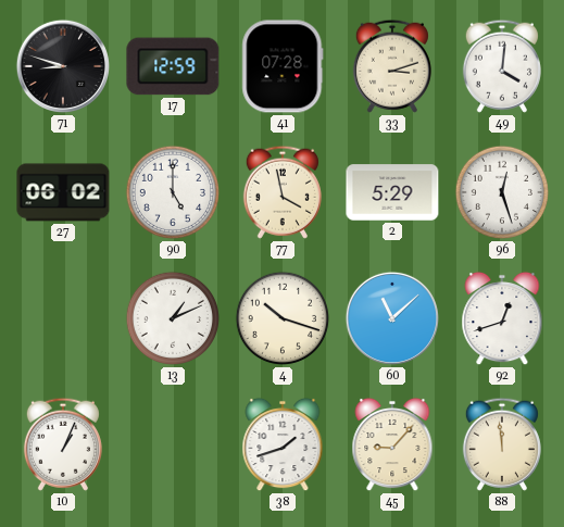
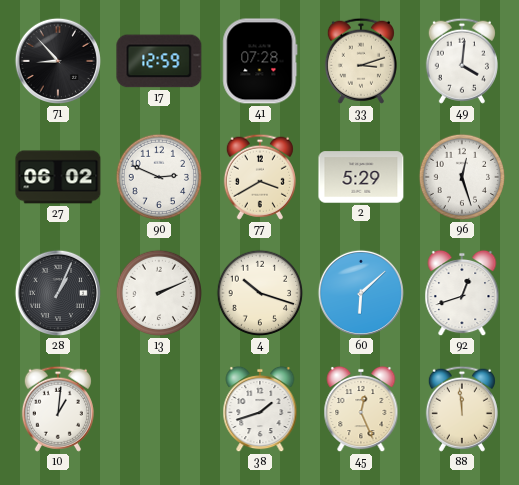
71: 8:48 -> 8:53
90: 5:00 -> 2:49
77: 3:58 -> 3:40
28: none -> 1:04
13: 1:11 -> 2:11
60: 11:08 -> 6:08
10: 1:04 -> 1:01
45: 9:07 -> 12:26
